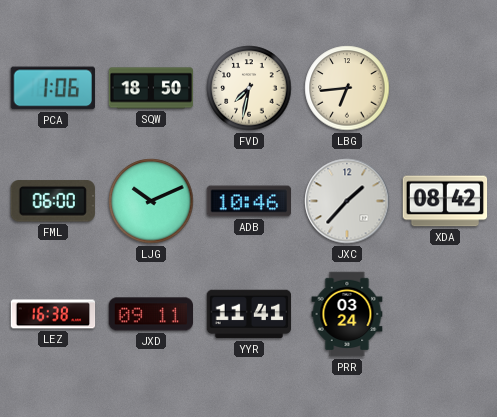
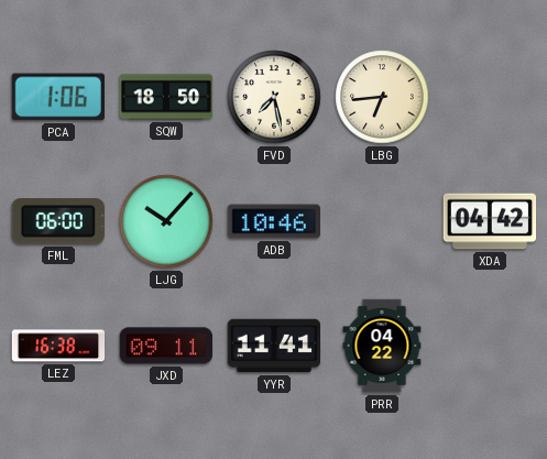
FVD: 7:32 -> 7:28
LJG: 10:11 -> 10:07
JXC: 1:37 -> none
XDA: 08:42 -> 04:42
PRR: 03:24 -> 04:22
